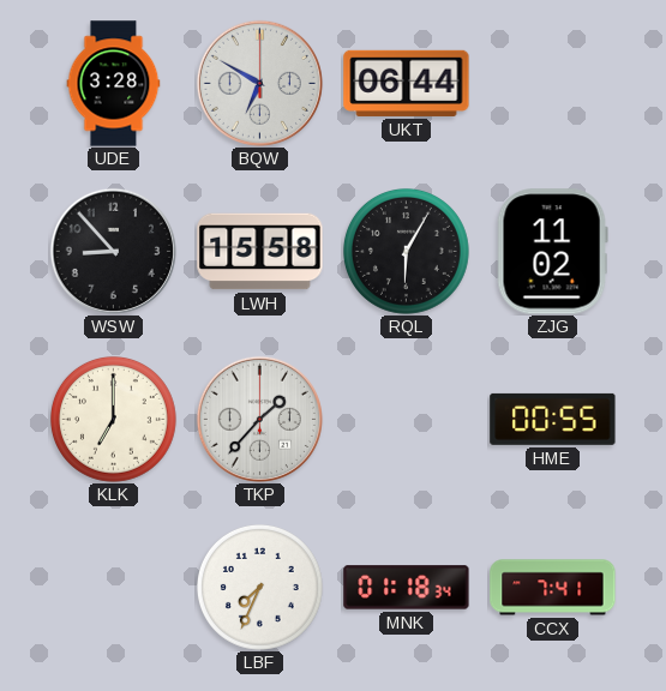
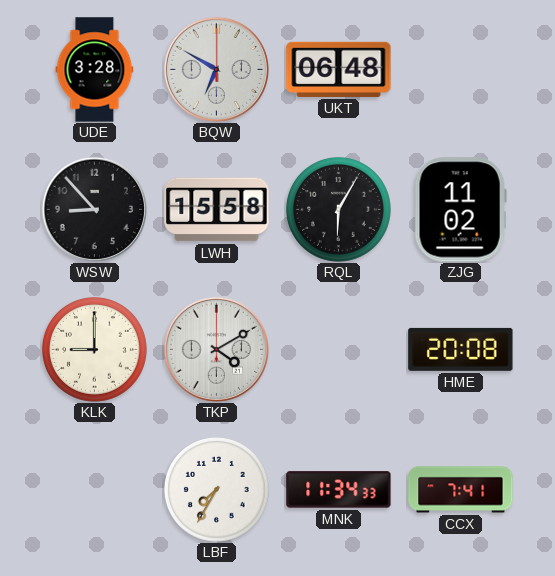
UKT: 06:44 -> 06:48
KLK: 7:00 -> 9:00
TKP: 1:37 -> 4:10
HME: 00:55 -> 20:08
LBF: 7:34 -> 7:35
MNK: 01:18 -> 11:34
